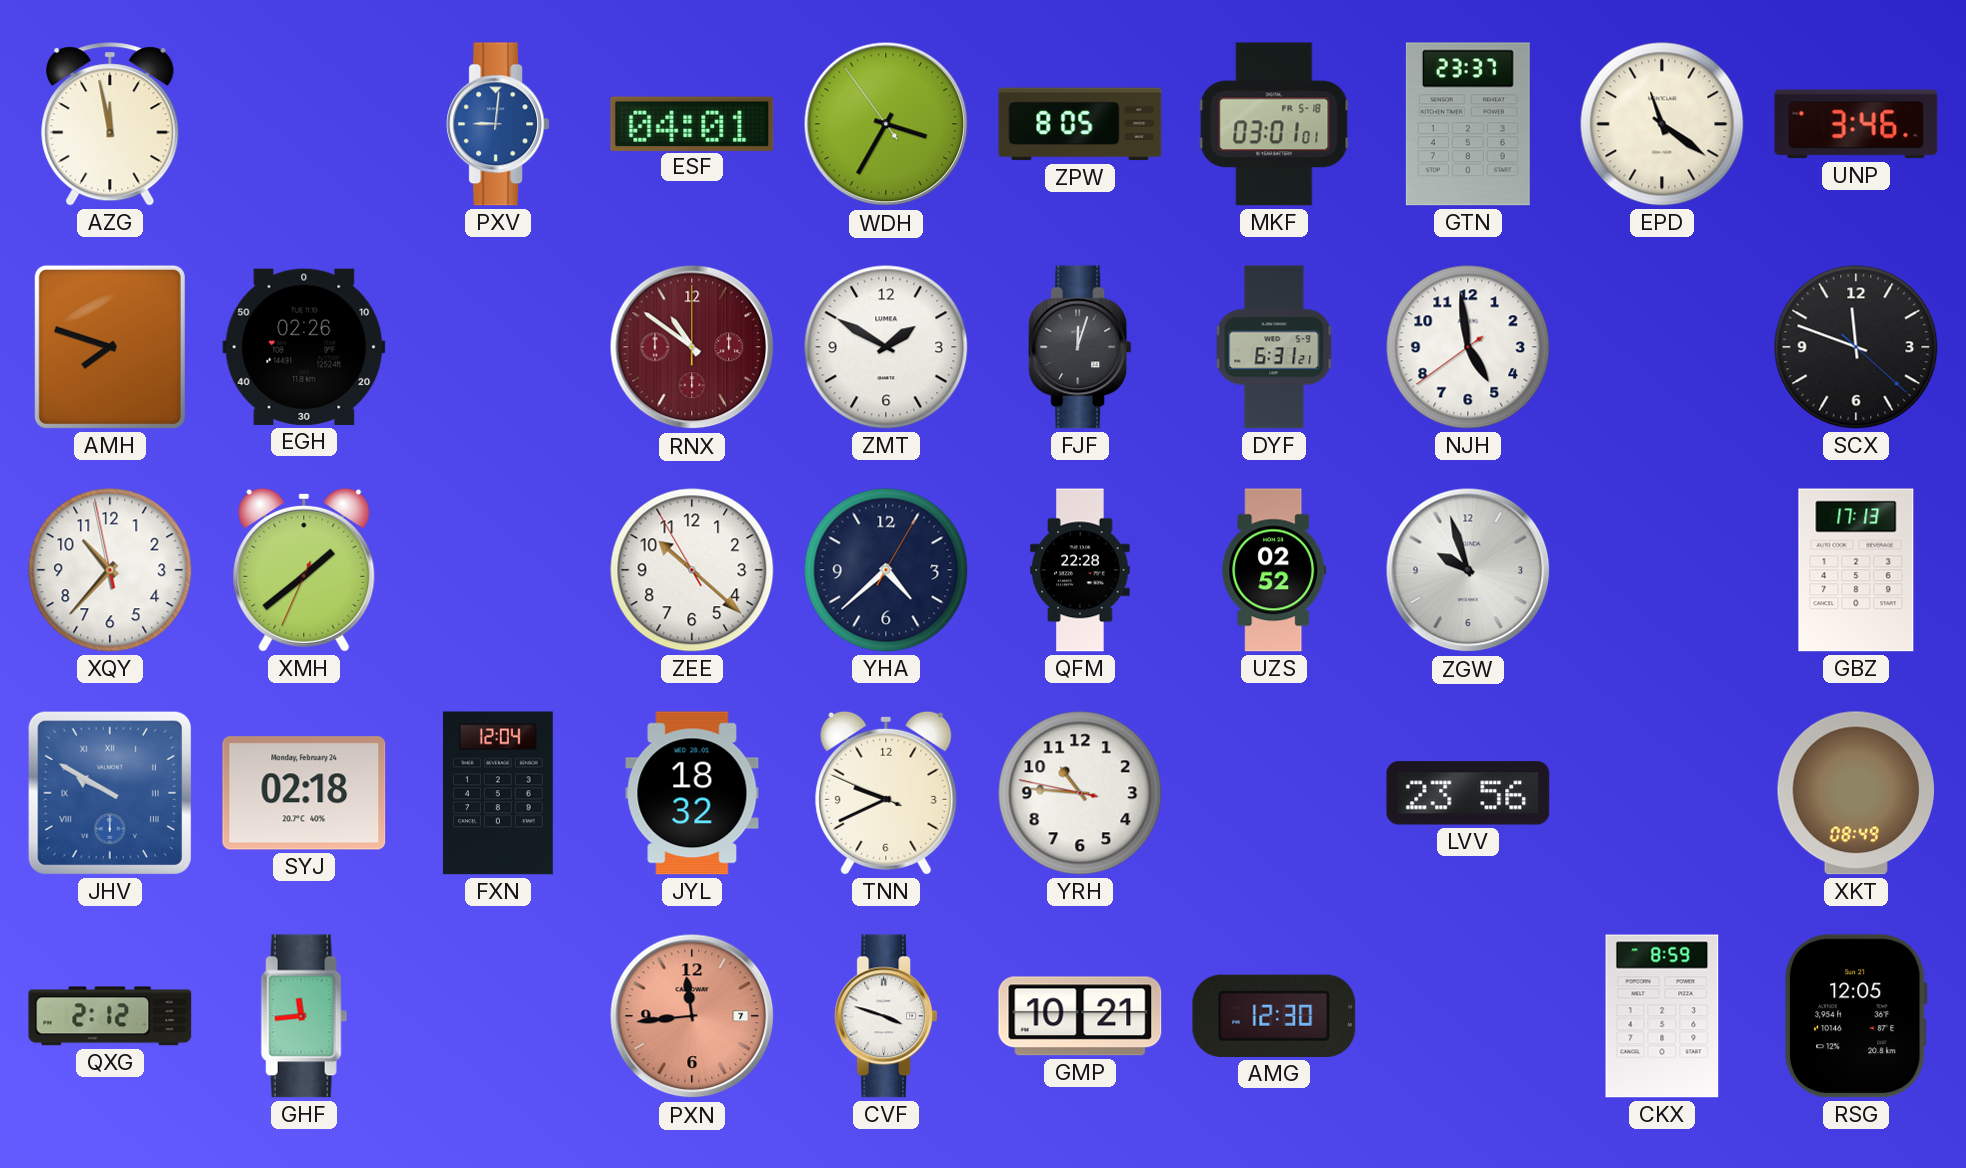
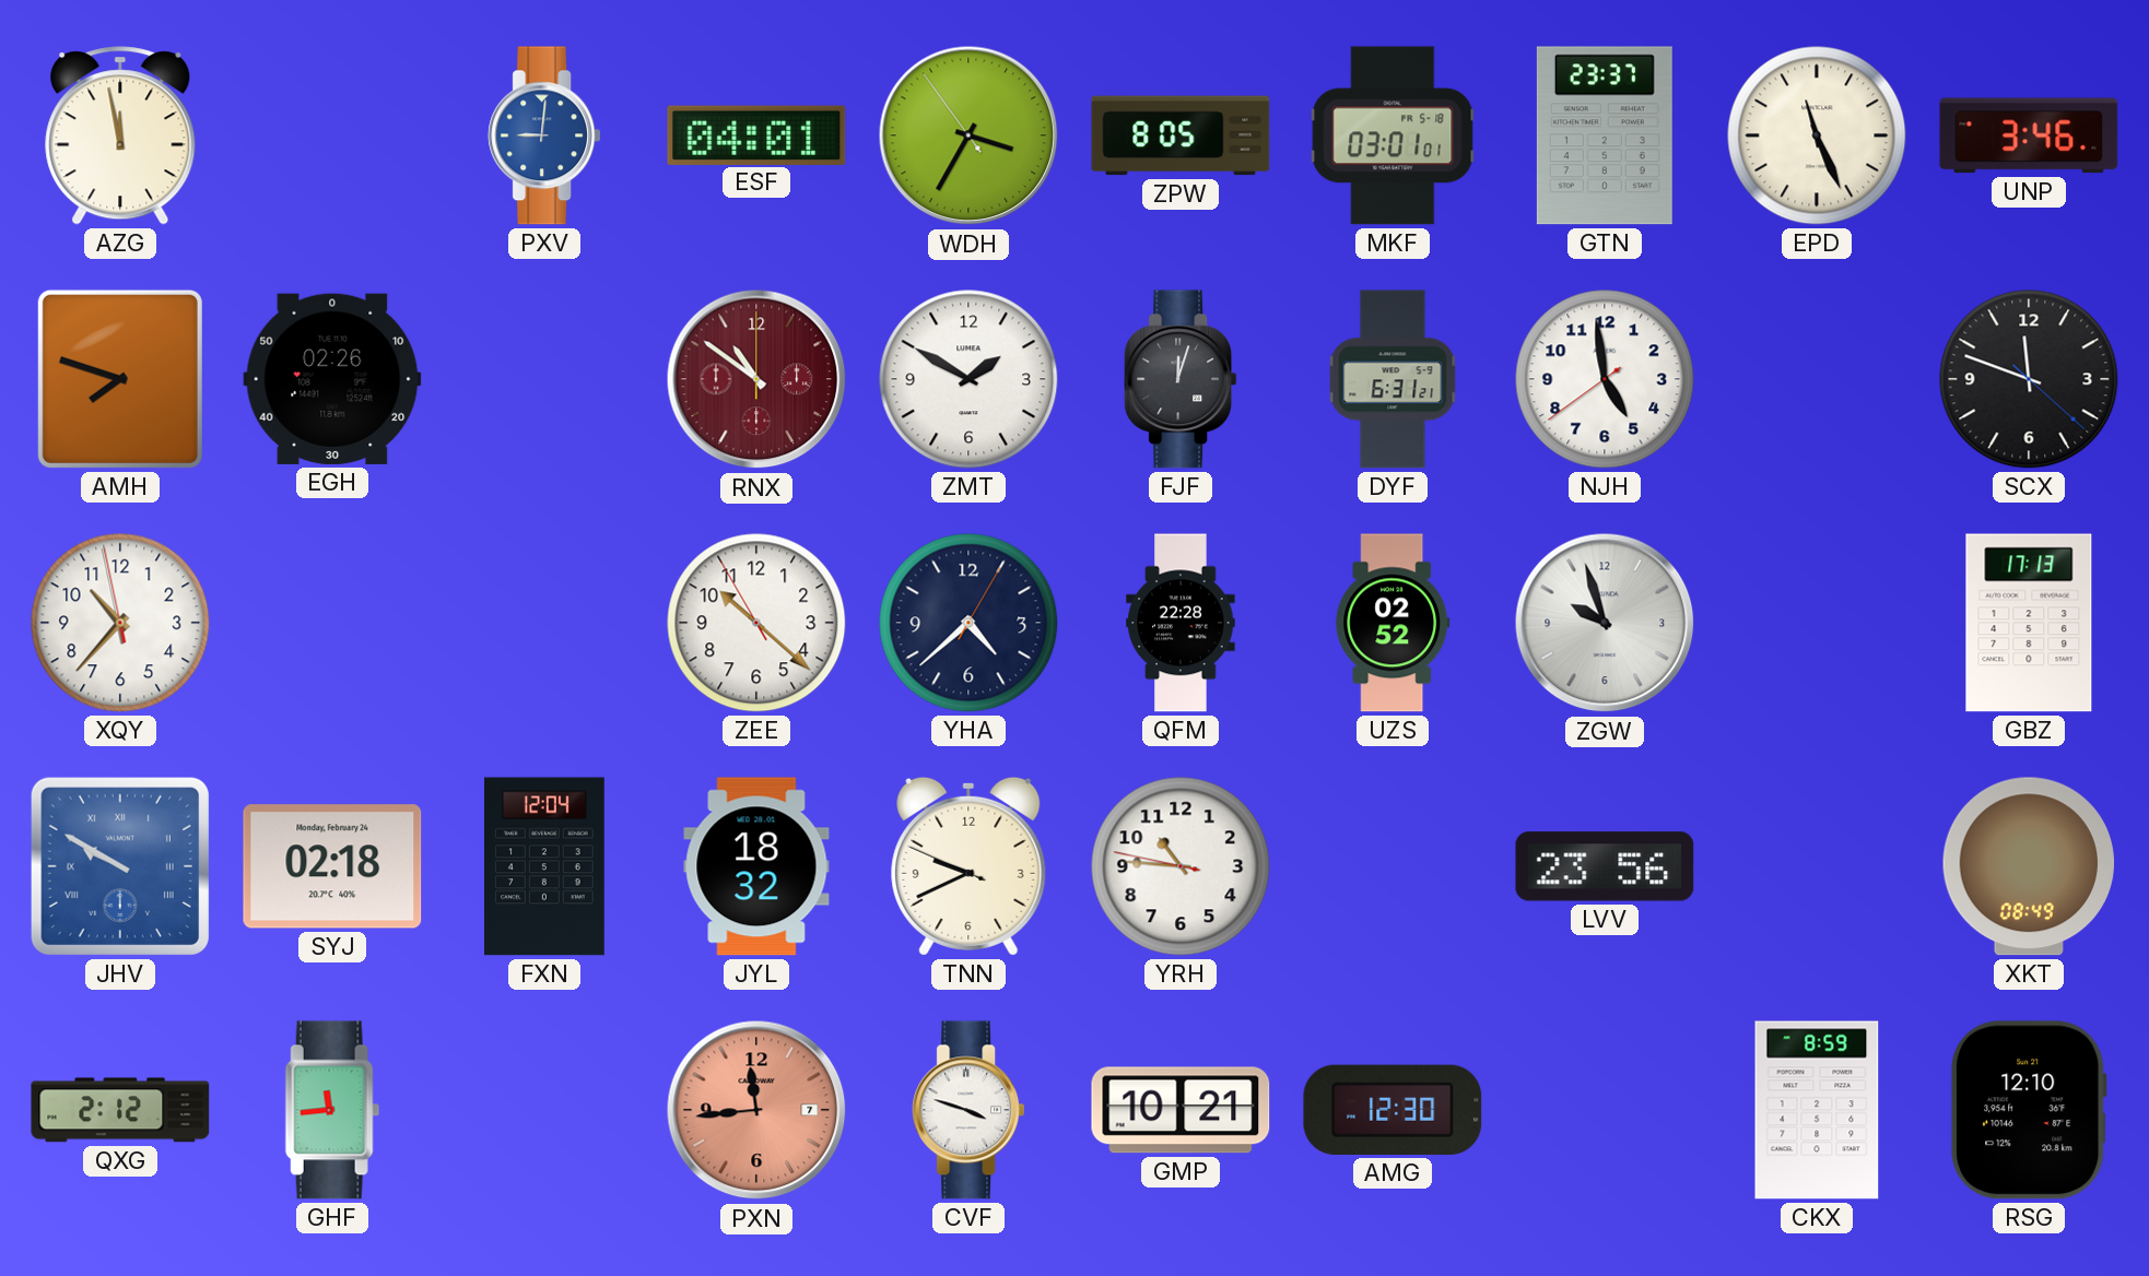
EPD: 11:21 -> 11:26
XMH: 1:38 -> none
RSG: 12:05 -> 12:10
